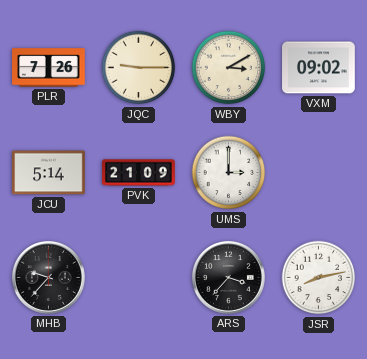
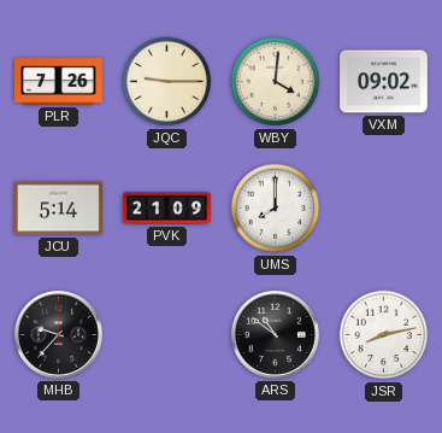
WBY: 3:10 -> 4:01
UMS: 3:00 -> 8:00
ARS: 3:37 -> 10:51
